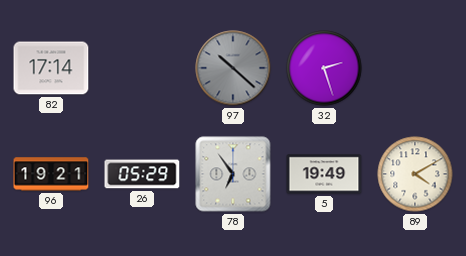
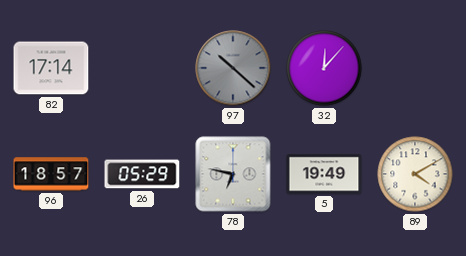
32: 2:27 -> 12:07
96: 19:21 -> 18:57
78: 6:54 -> 6:47
